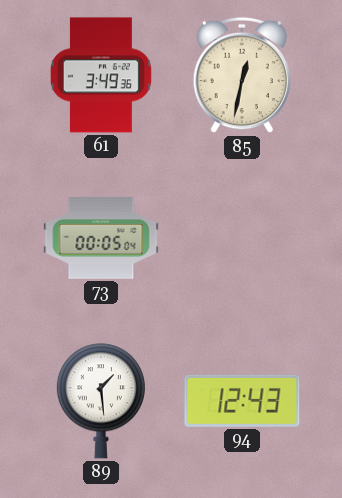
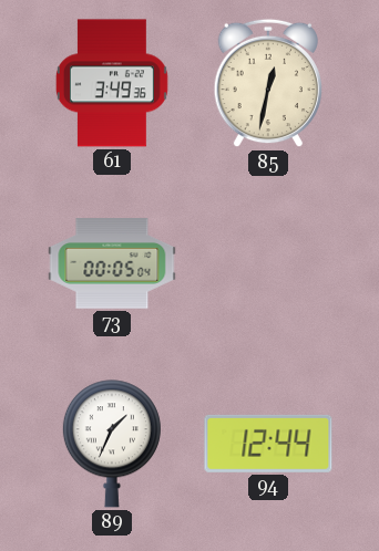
89: 1:29 -> 1:34
94: 12:43 -> 12:44
